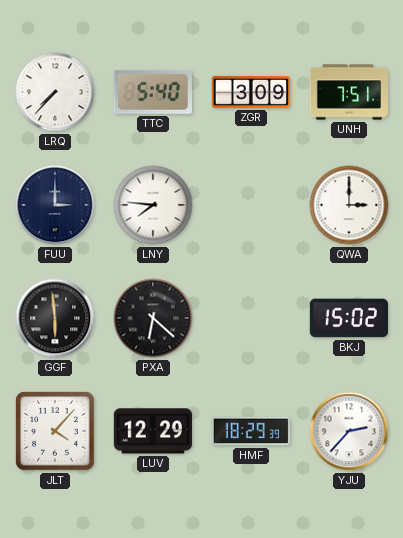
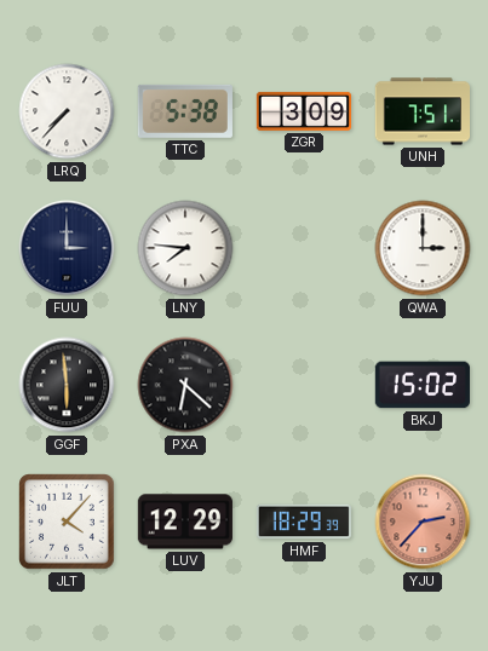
TTC: 5:40 -> 5:38
YJU dial: white -> salmon
